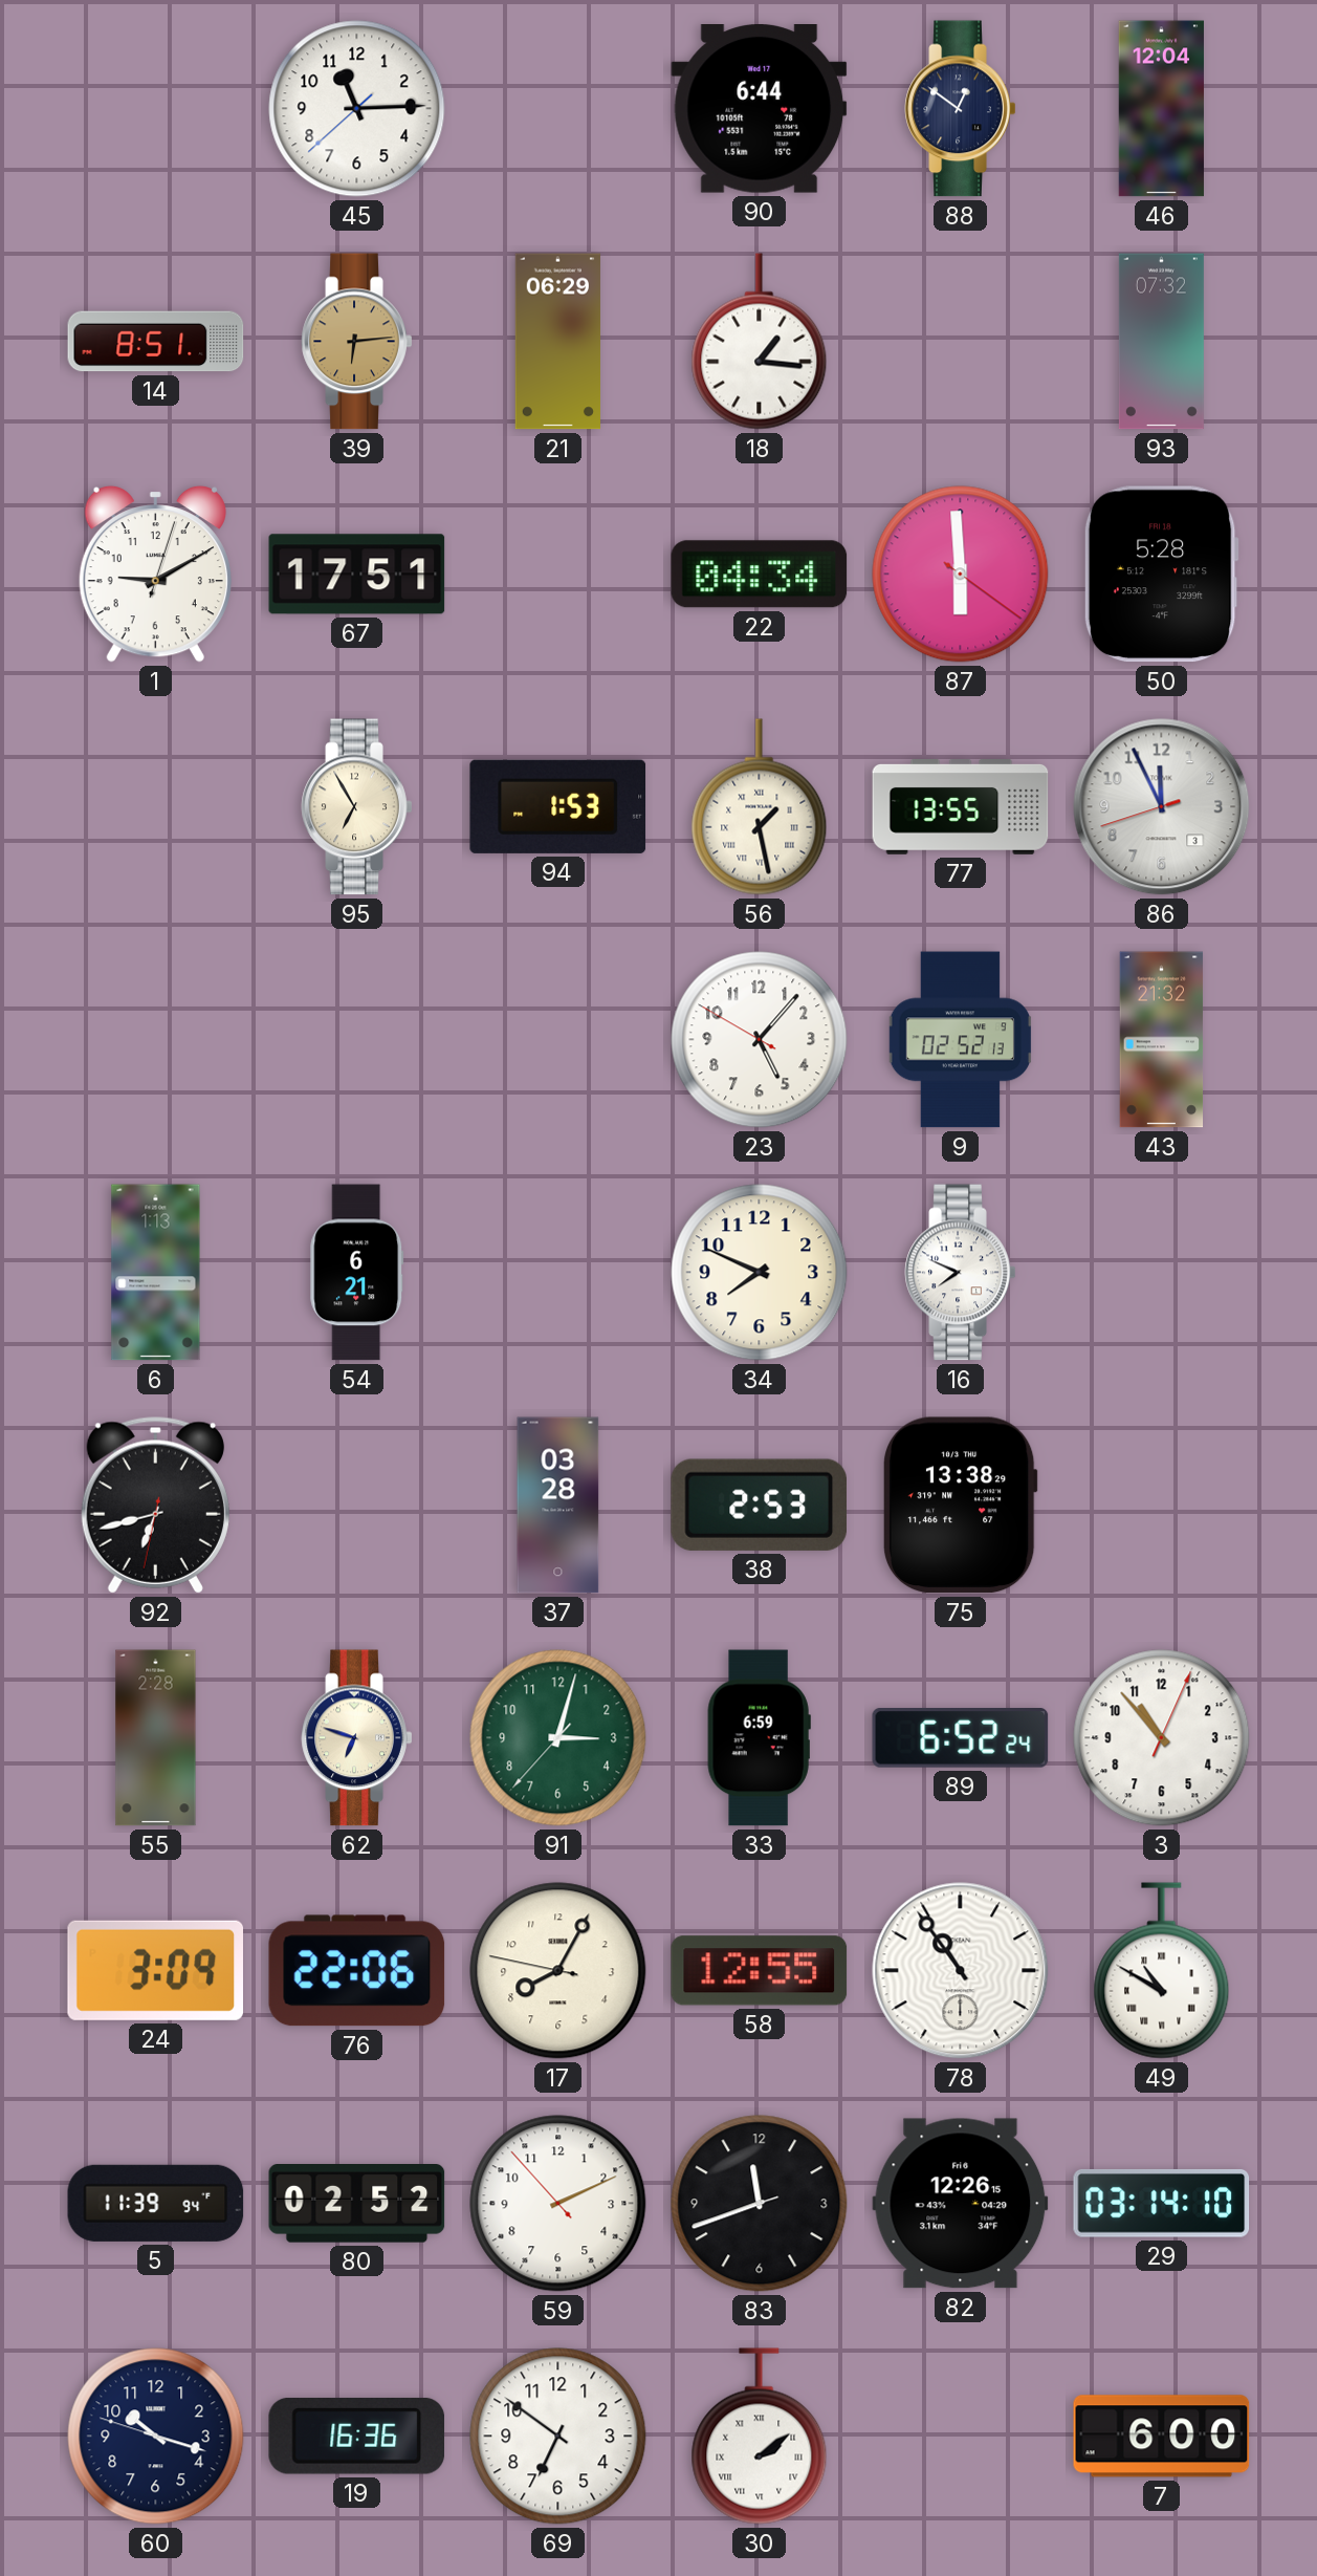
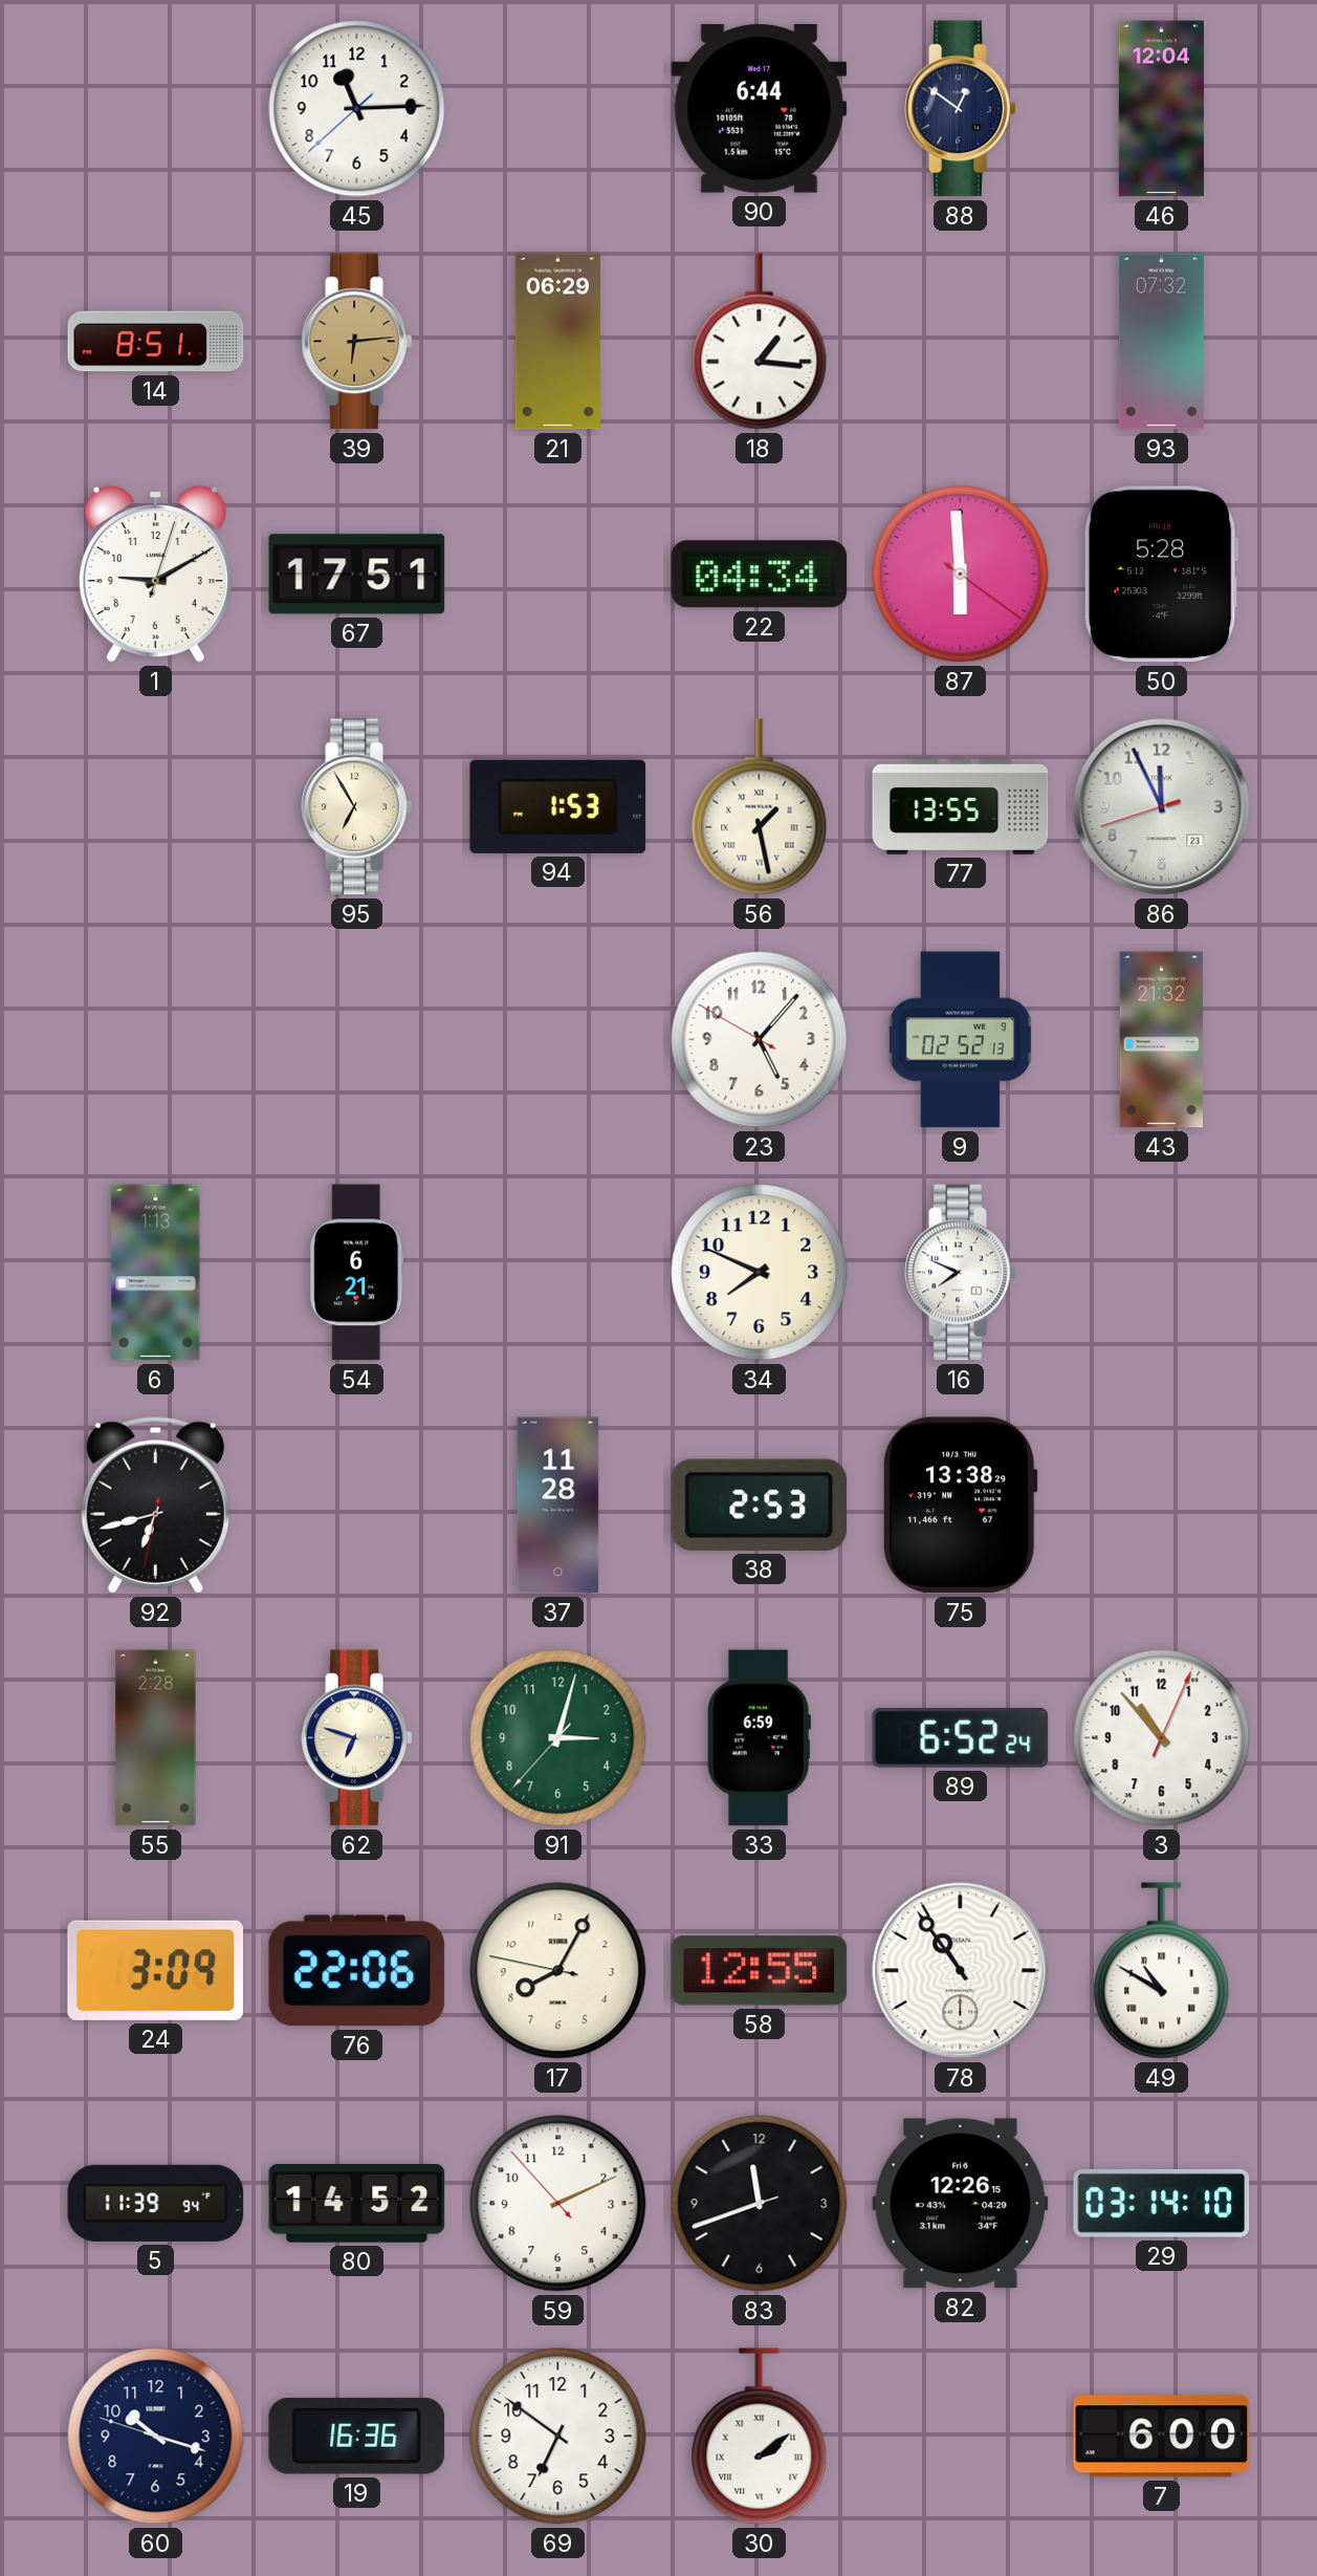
86 date: 3 -> 23
37: 03:28 -> 11:28
80: 02:52 -> 14:52
